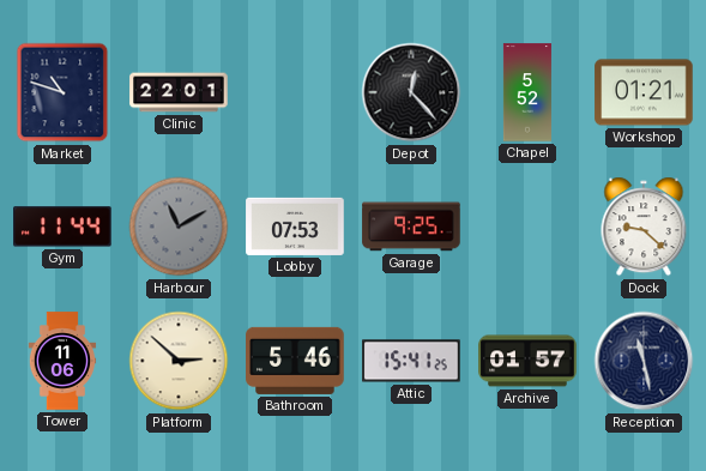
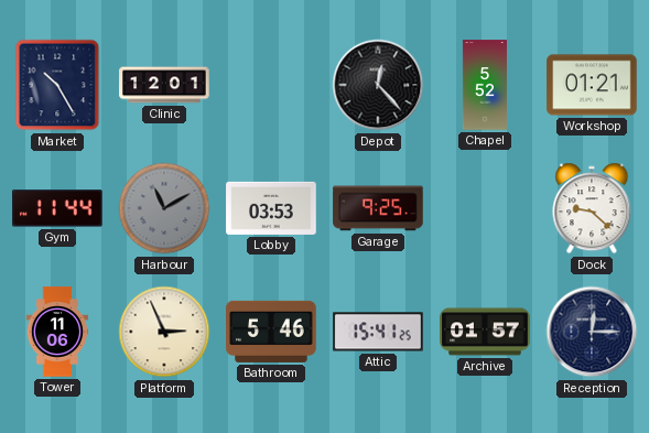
Market: 10:48 -> 10:25
Clinic: 22:01 -> 12:01
Lobby: 07:53 -> 03:53
Platform: 2:52 -> 2:56
Reception: 11:28 -> 12:15
